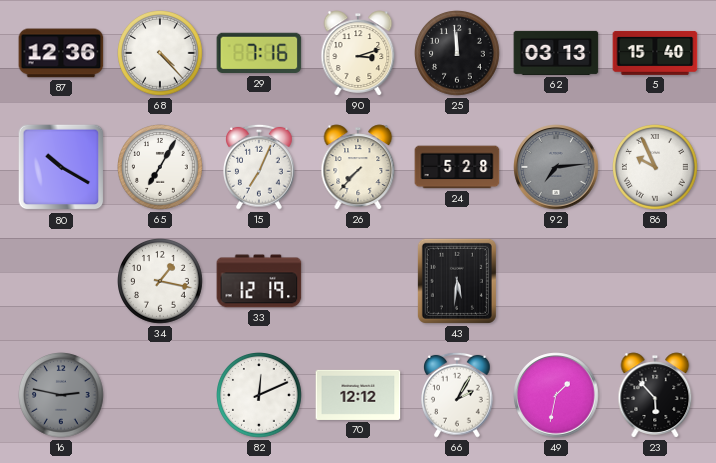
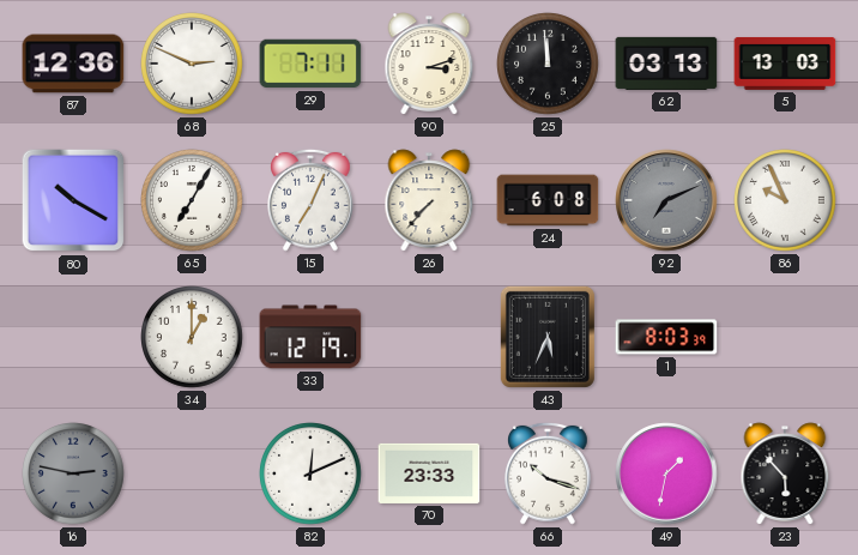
68: 4:23 -> 2:49
29: 7:16 -> 7:11
5: 15:40 -> 13:03
24: 5:28 -> 6:08
92: 7:14 -> 7:11
34: 1:17 -> 1:00
43: 5:31 -> 5:34
1: none -> 8:03
70: 12:12 -> 23:33
66: 2:05 -> 10:18
